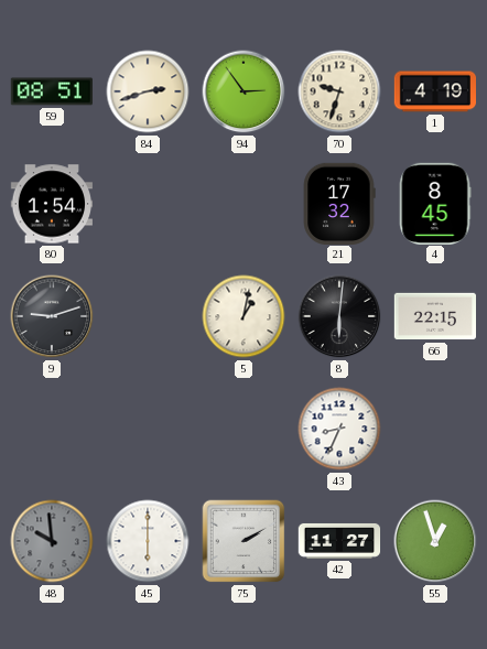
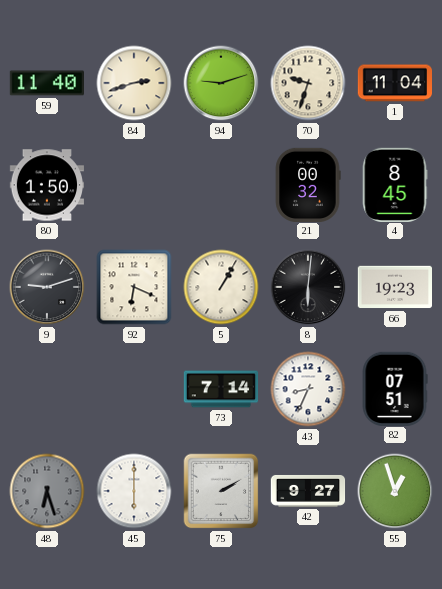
59: 08:51 -> 11:40
94: 2:54 -> 9:12
1: 4:19 -> 11:04
80: 1:54 -> 1:50
21: 17:32 -> 00:32
92: none -> 6:19
5: 1:02 -> 1:05
66: 22:15 -> 19:23
73: none -> 7:14
82: none -> 07:51
48: 9:59 -> 6:27
42: 11:27 -> 9:27
